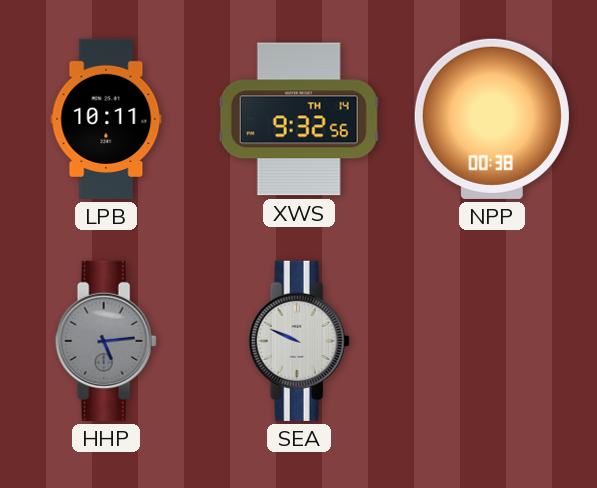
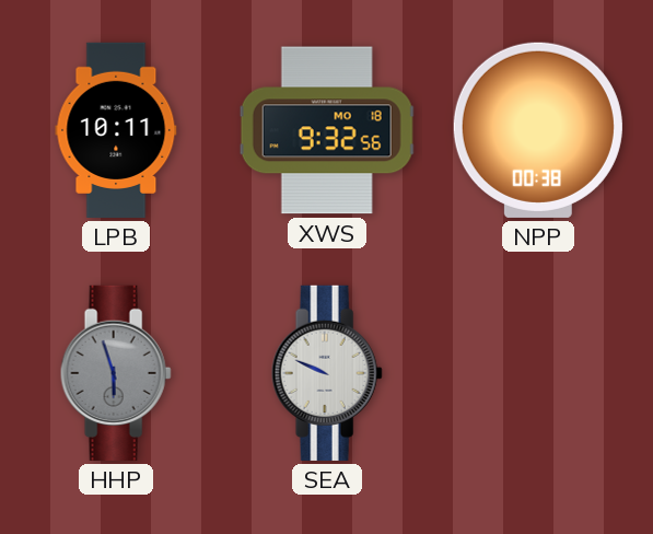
XWS date: TH 14 -> MO 18
HHP: 5:14 -> 5:57
